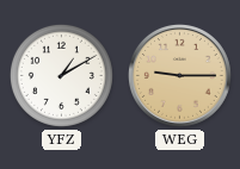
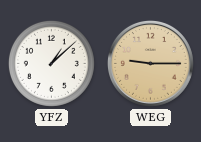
YFZ: 1:10 -> 1:08
